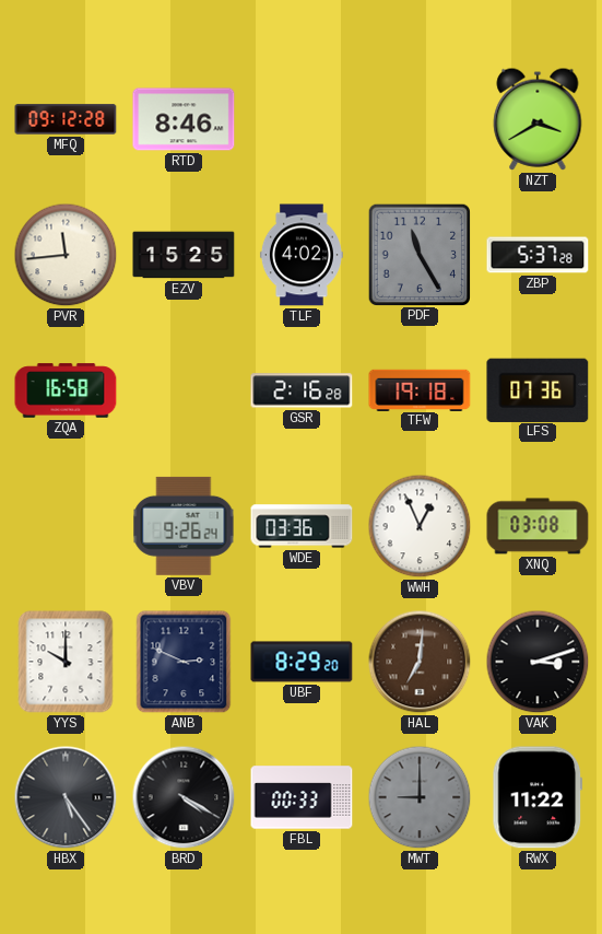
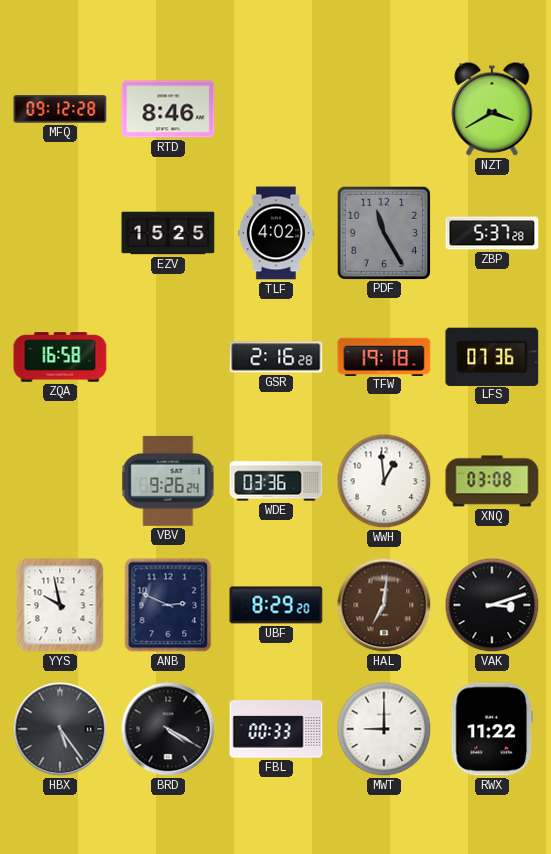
PVR: 11:44 -> none
WWH: 12:56 -> 12:59
YYS: 10:00 -> 9:58
MWT dial: grey -> white
